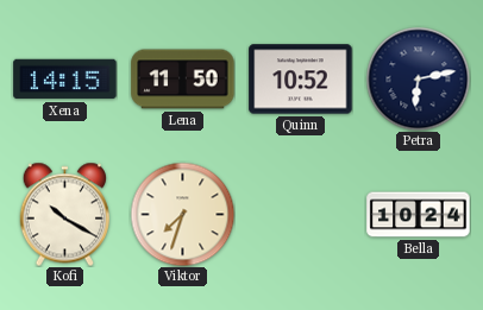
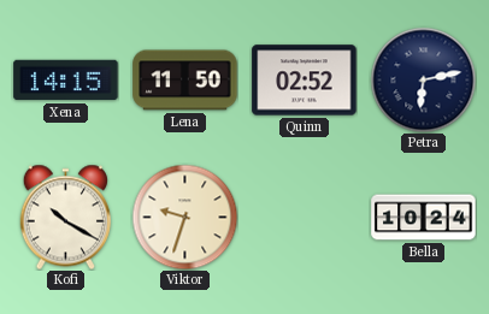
Quinn: 10:52 -> 02:52
Viktor: 7:33 -> 9:33
